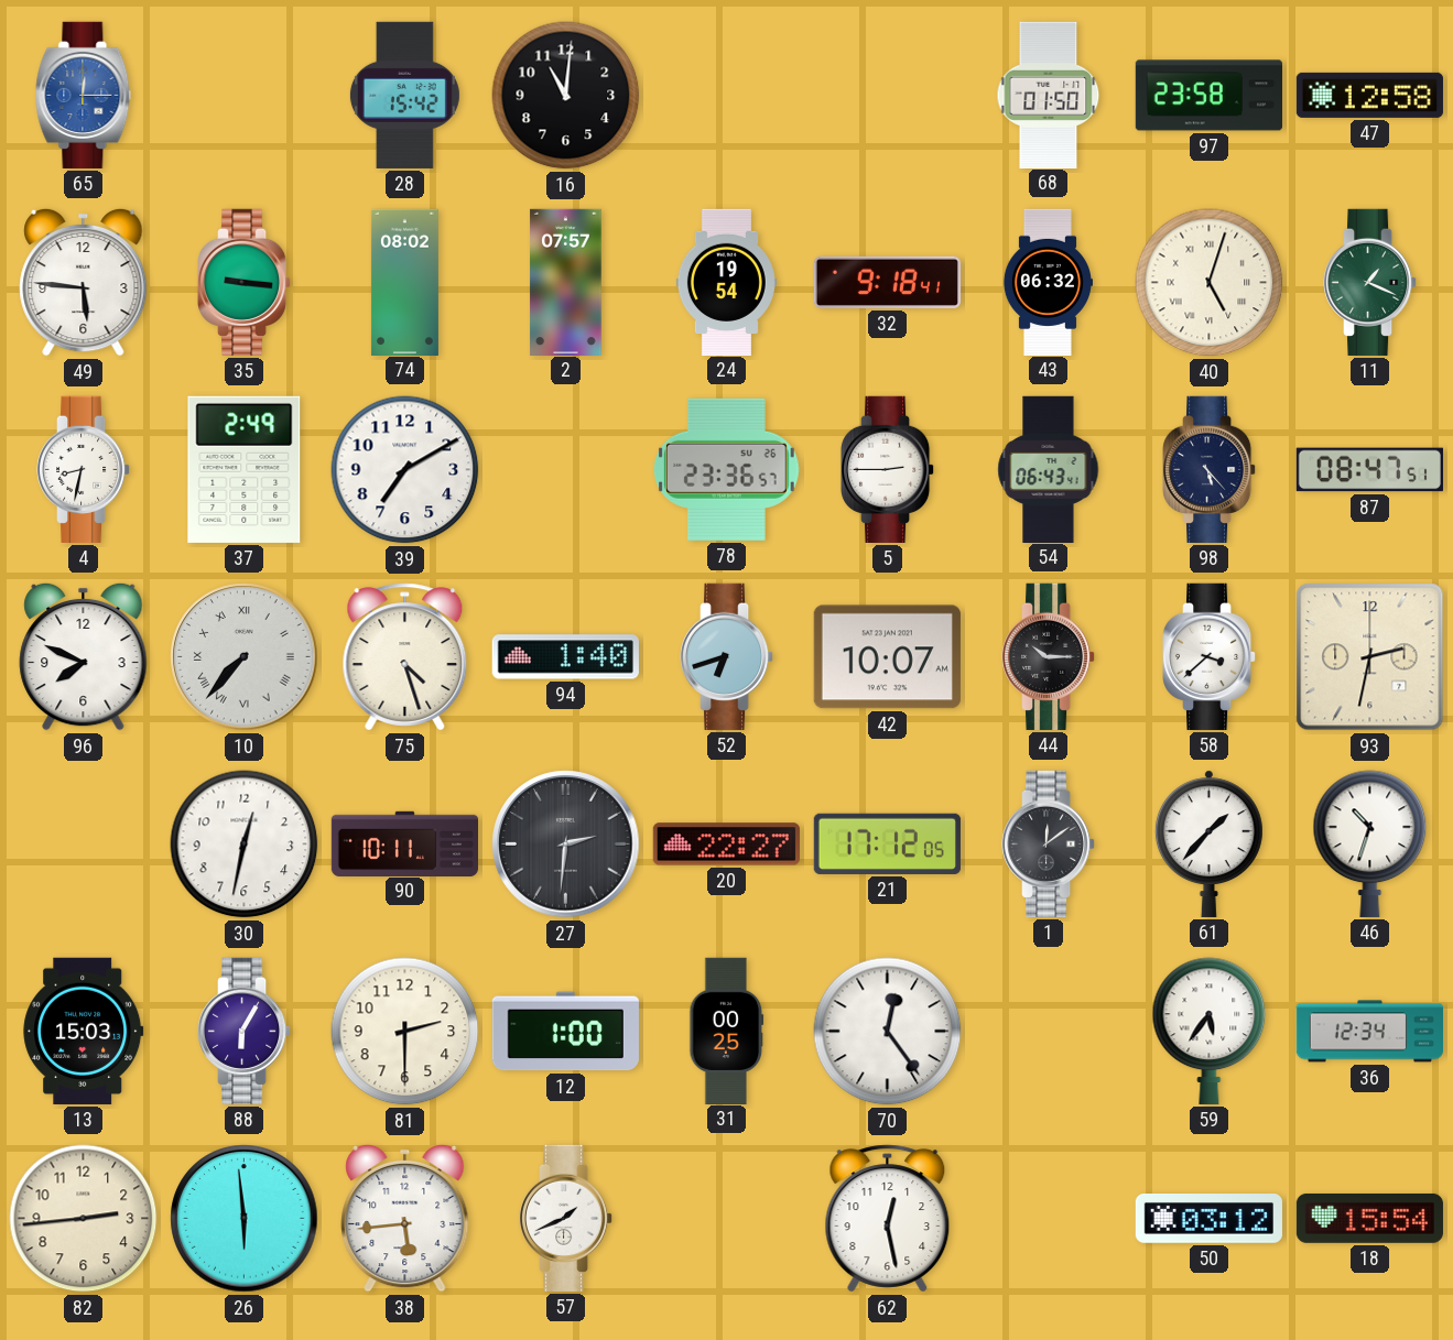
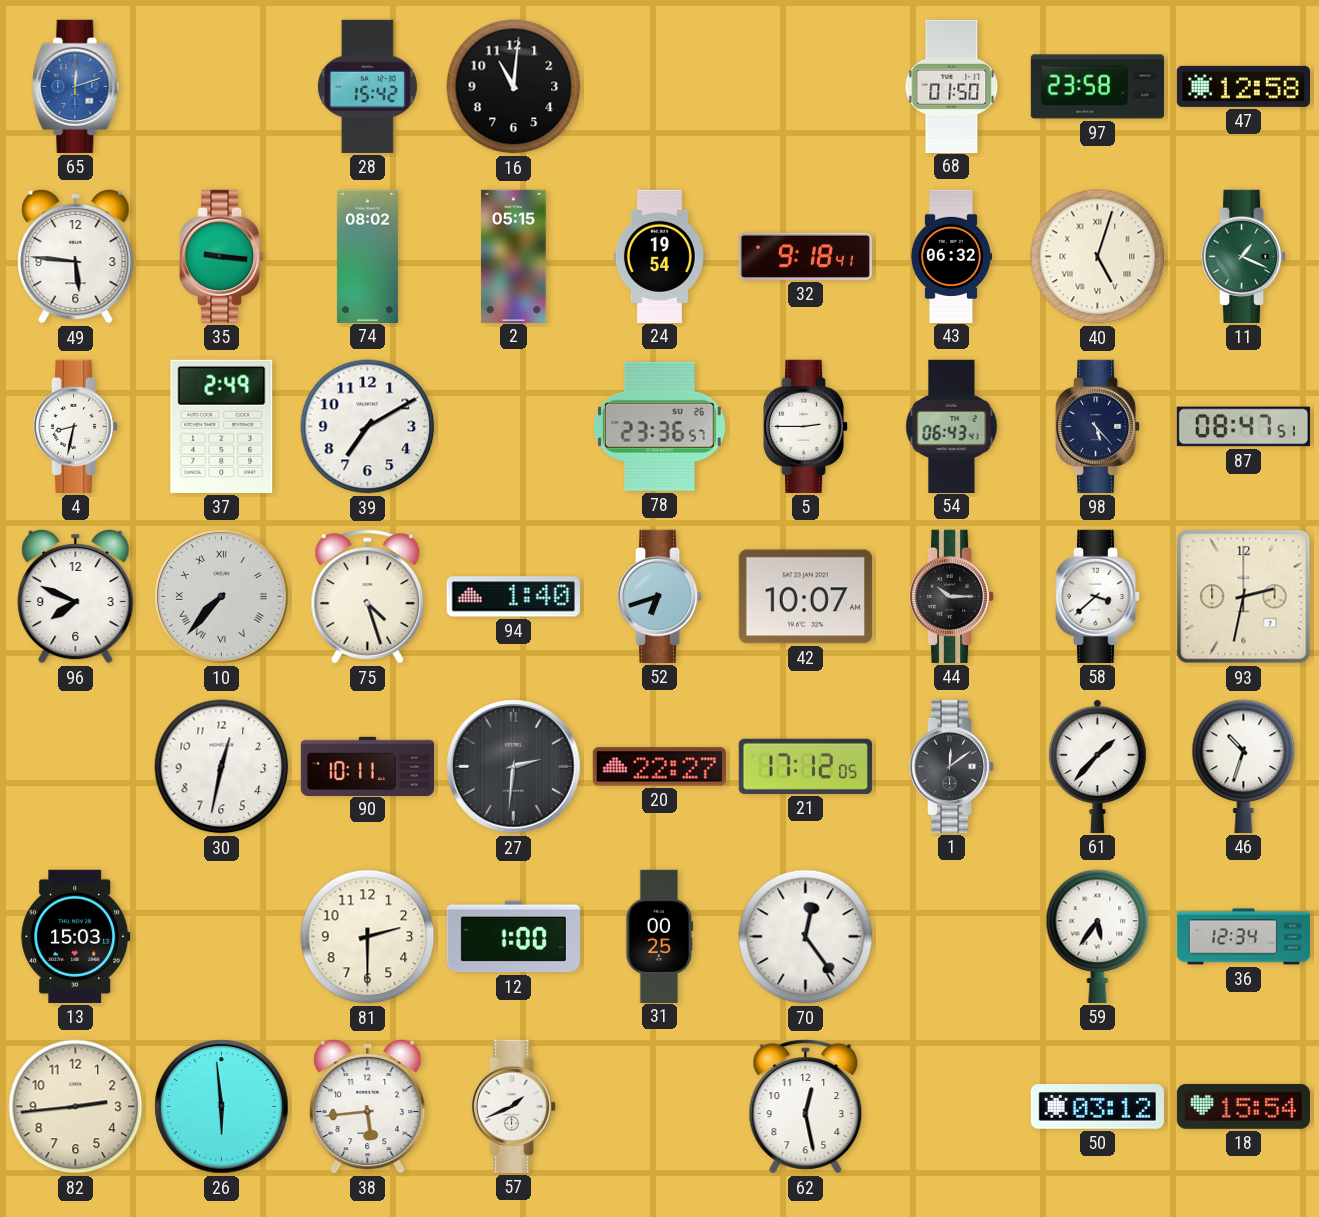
65: 12:15 -> 12:12
2: 07:57 -> 05:15
88: 6:05 -> none
